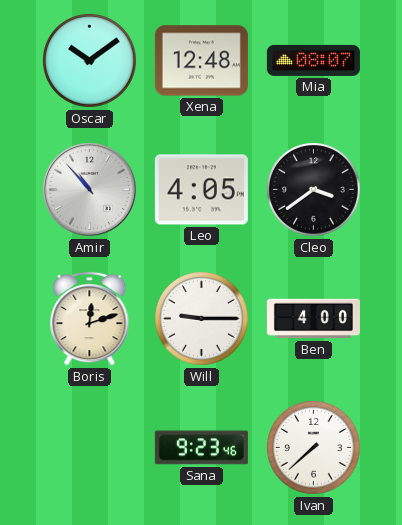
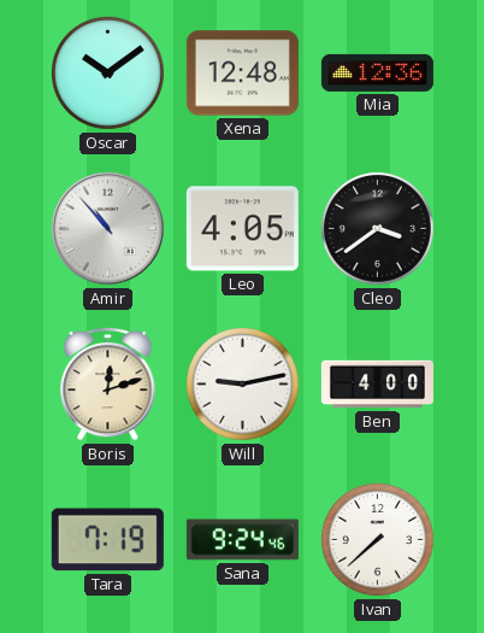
Mia: 08:07 -> 12:36
Will: 9:15 -> 9:13
Tara: none -> 7:19
Sana: 9:23 -> 9:24
